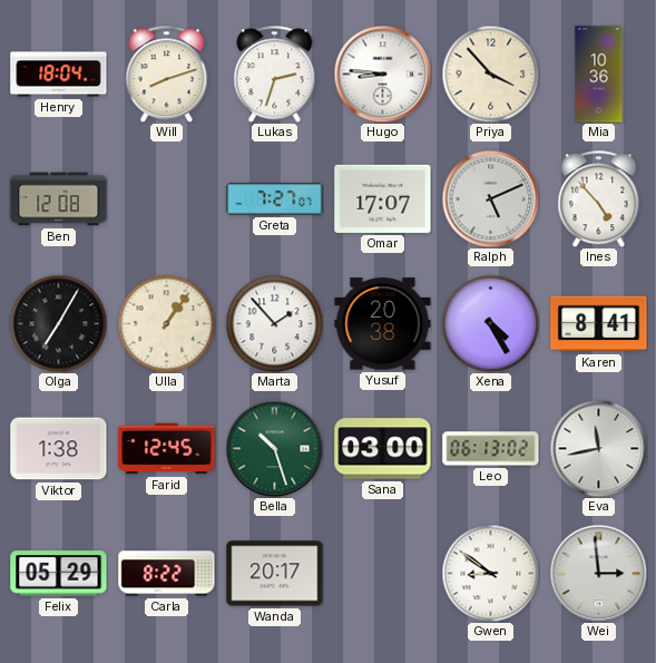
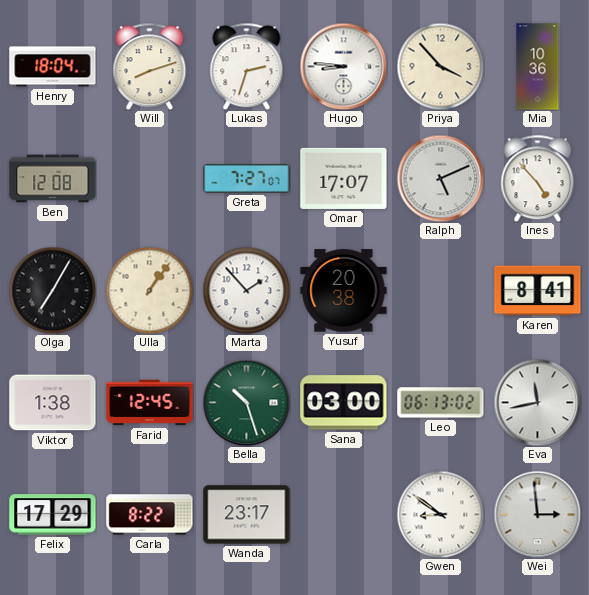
Xena: 4:25 -> none
Felix: 05:29 -> 17:29
Wanda: 20:17 -> 23:17
